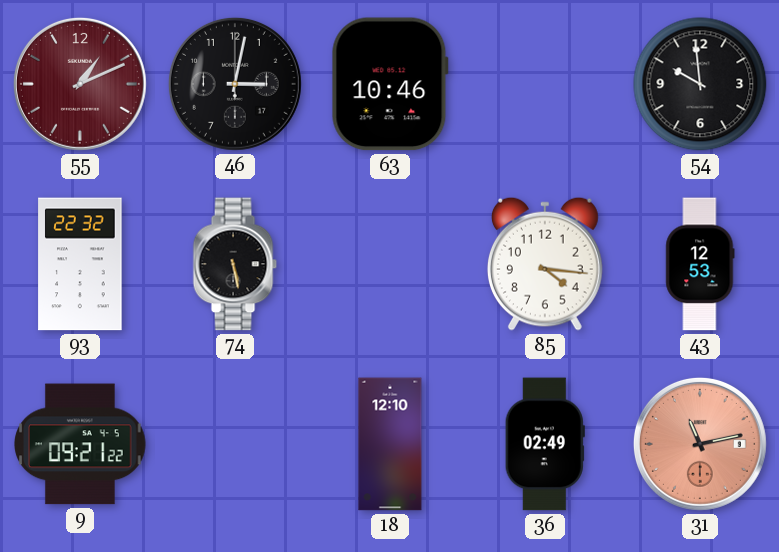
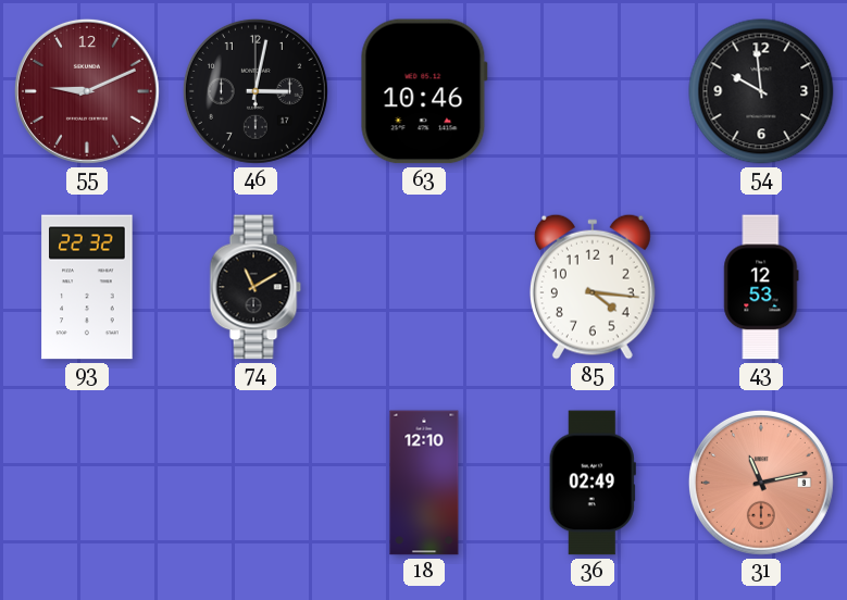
55: 1:11 -> 9:11
74: 5:28 -> 11:10
9: 09:21 -> none
